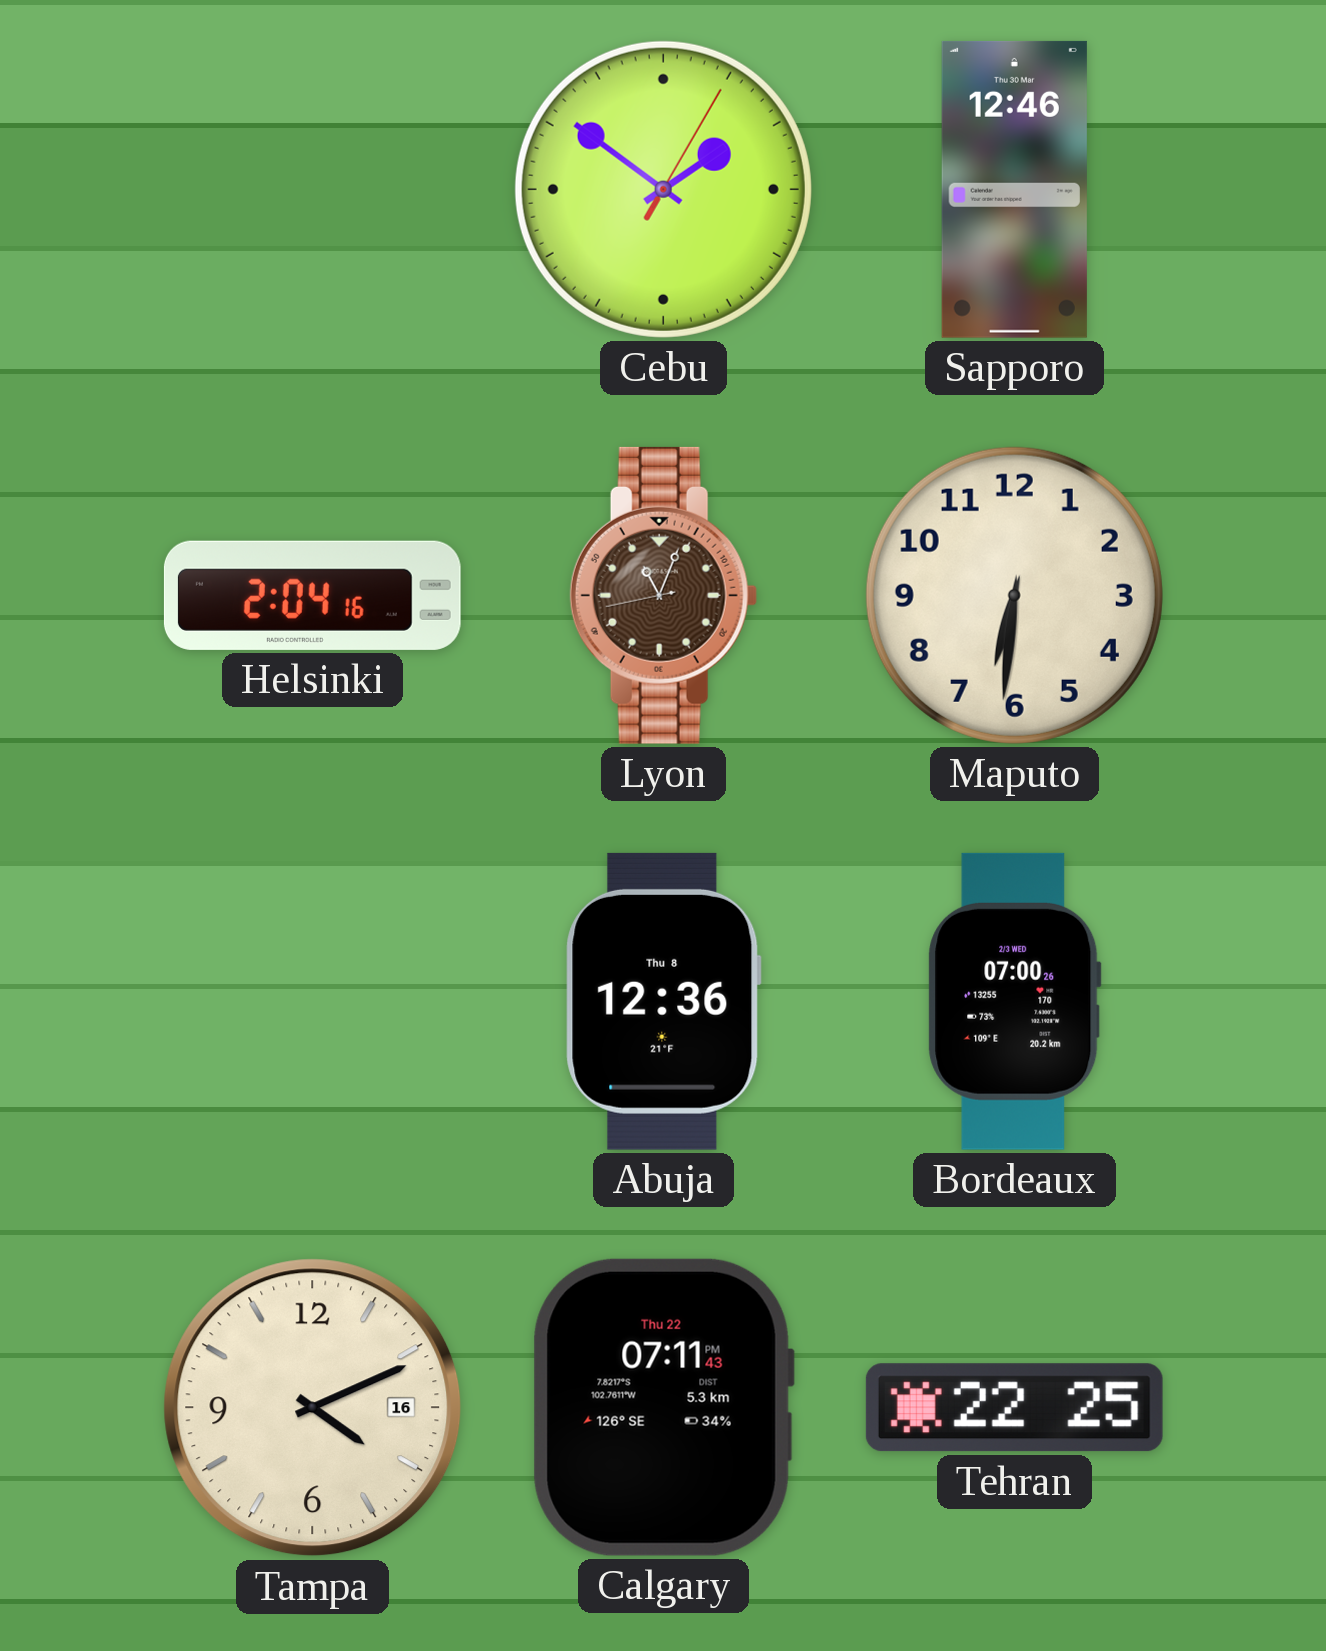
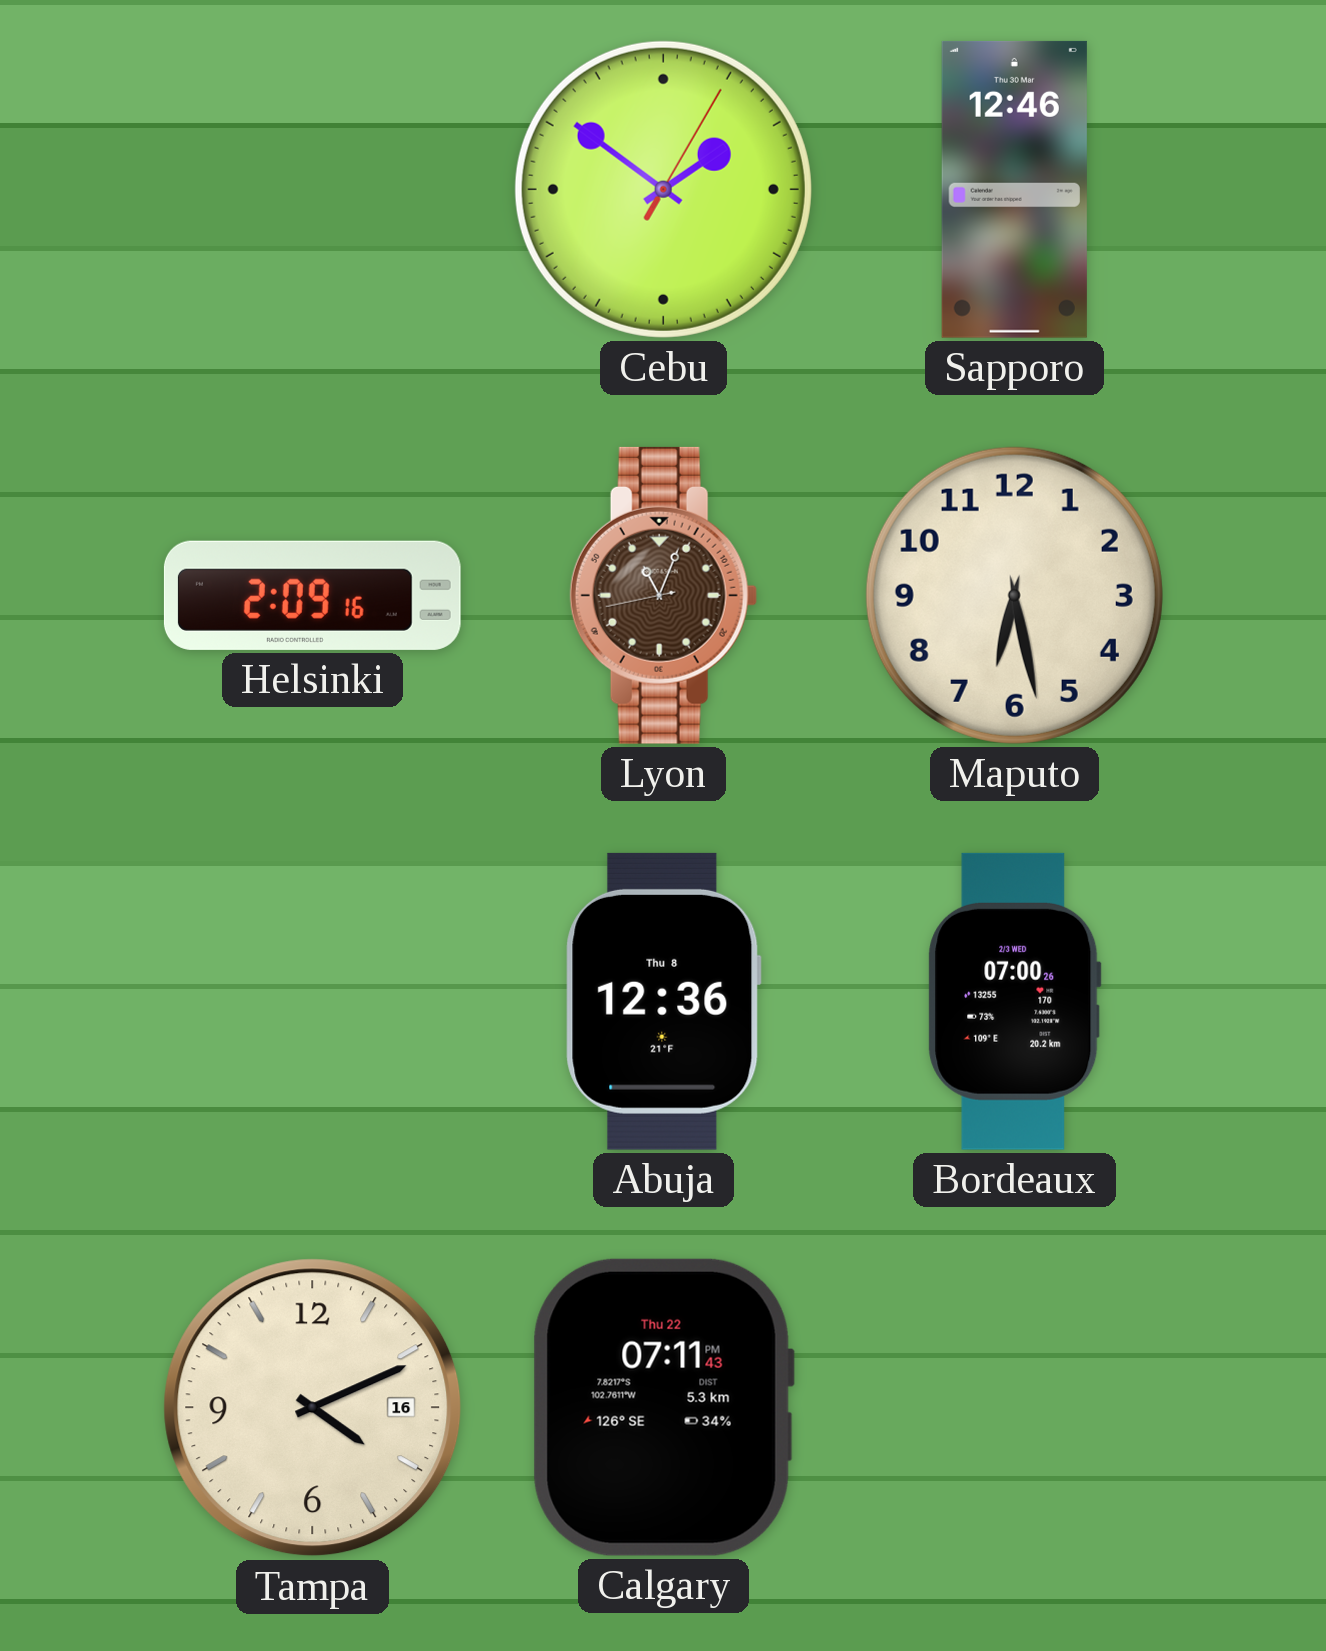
Helsinki: 2:04 -> 2:09
Maputo: 6:31 -> 6:28
Tehran: 22:25 -> none
